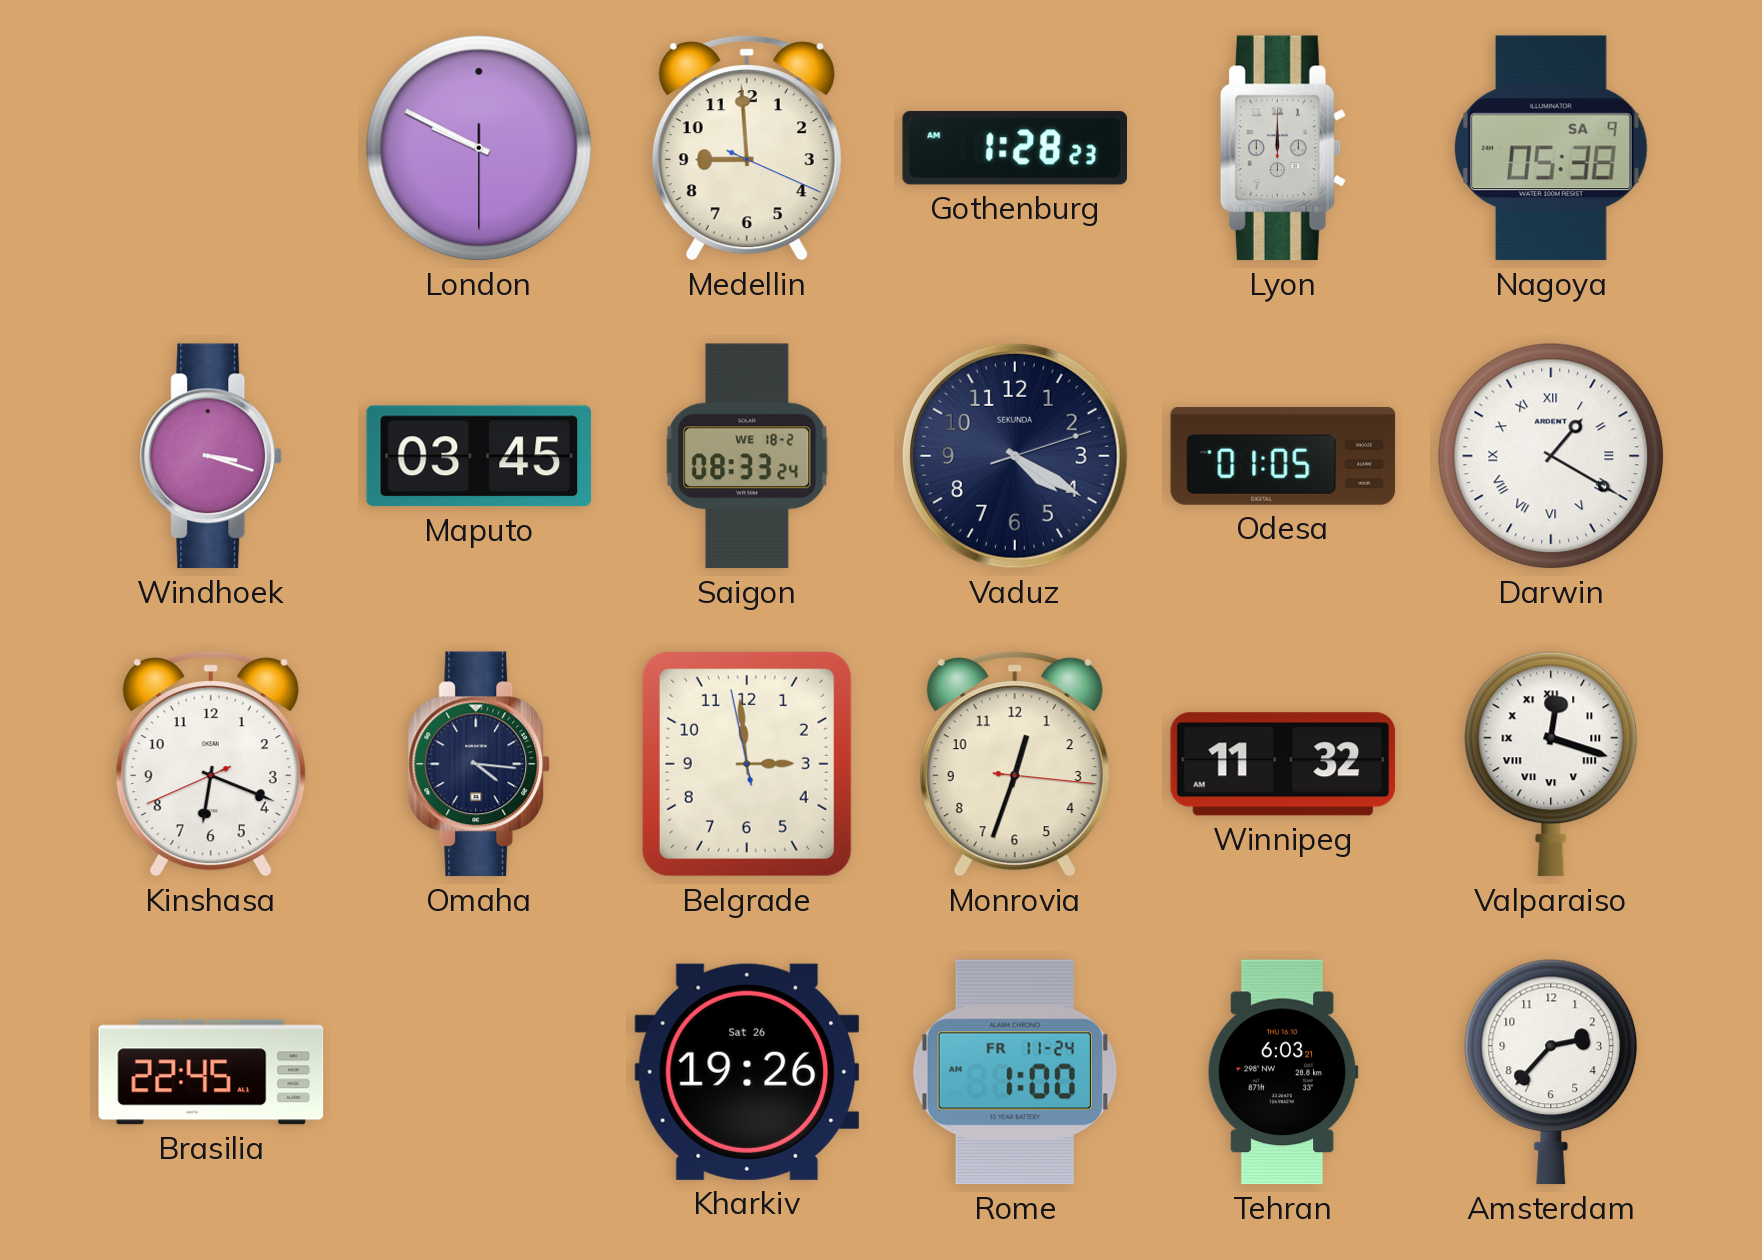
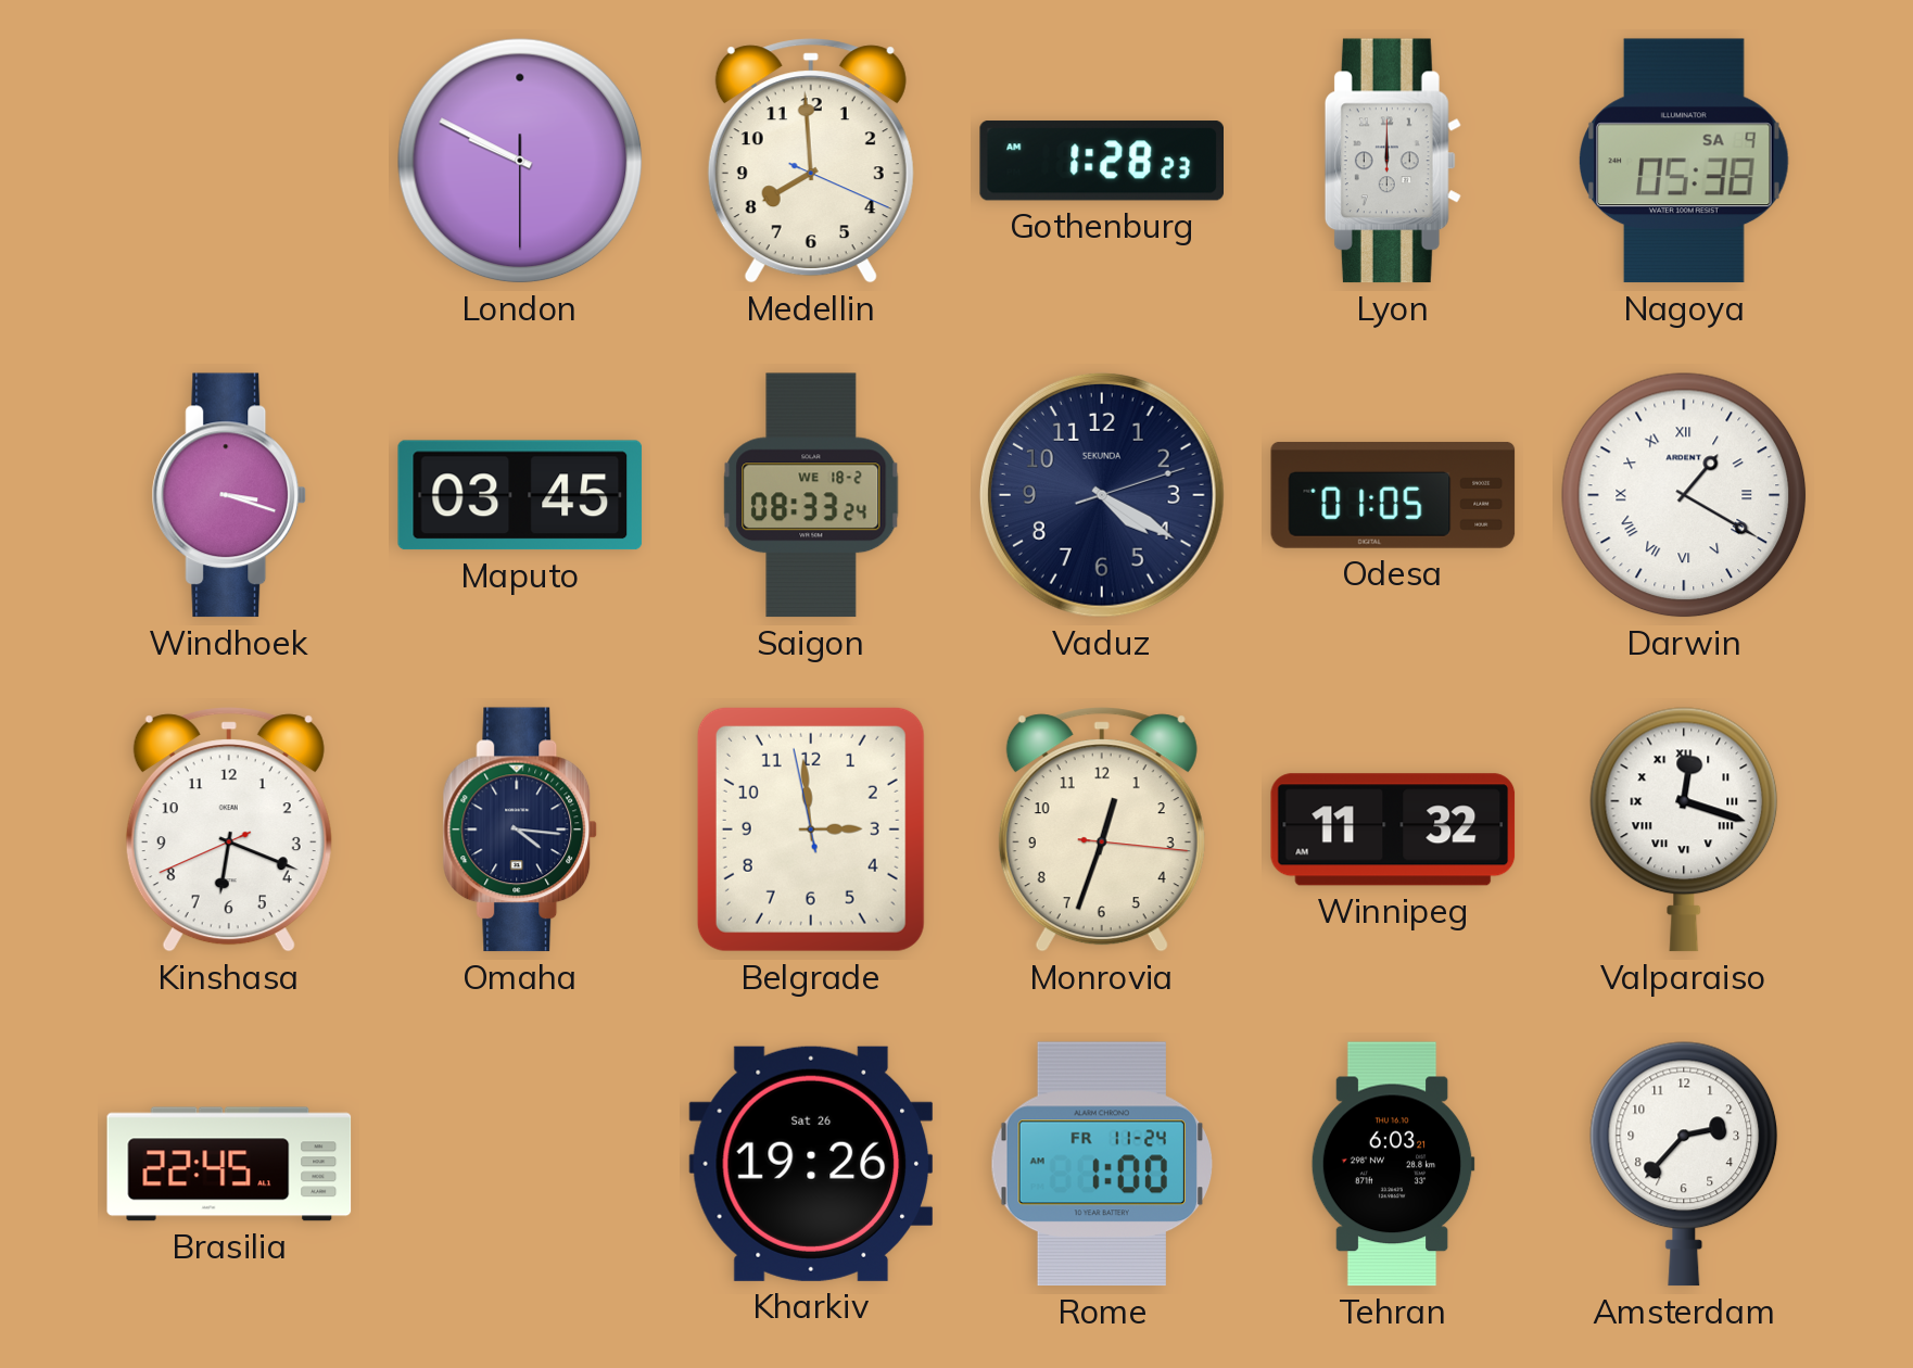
Medellin: 8:59 -> 7:59
